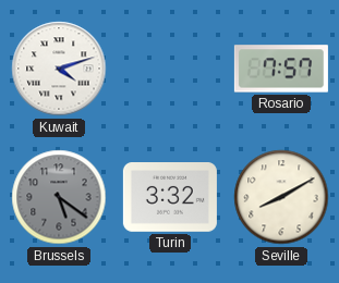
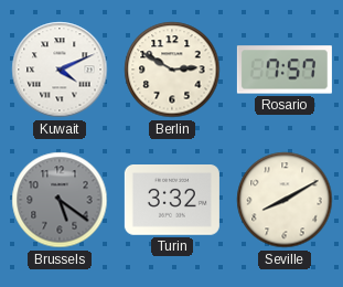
Kuwait: 4:12 -> 4:11
Berlin: none -> 2:50
